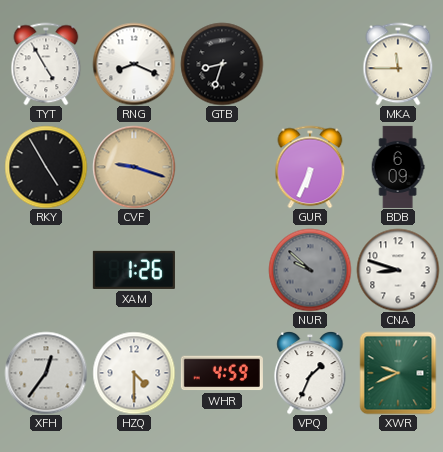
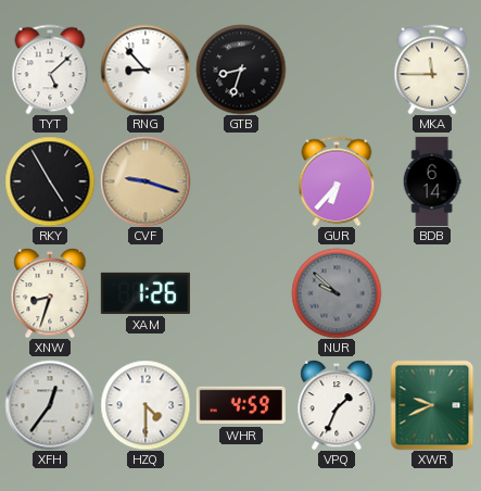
TYT: 4:55 -> 5:08
RNG: 8:19 -> 8:53
GUR: 6:34 -> 6:37
BDB: 6:09 -> 6:14
XNW: none -> 8:33
CNA: 8:48 -> none
